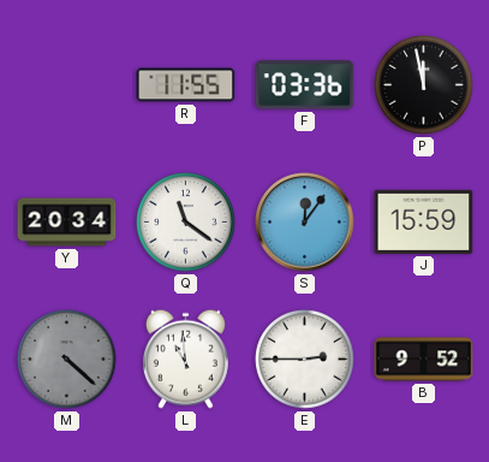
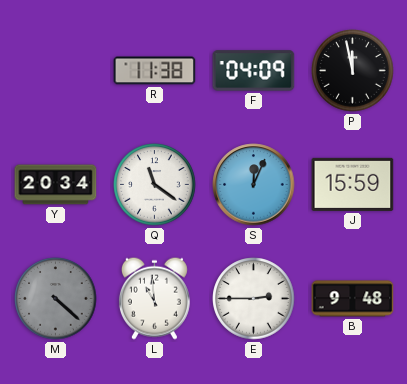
R: 11:55 -> 11:38
F: 03:36 -> 04:09
S: 12:06 -> 12:04
B: 9:52 -> 9:48
